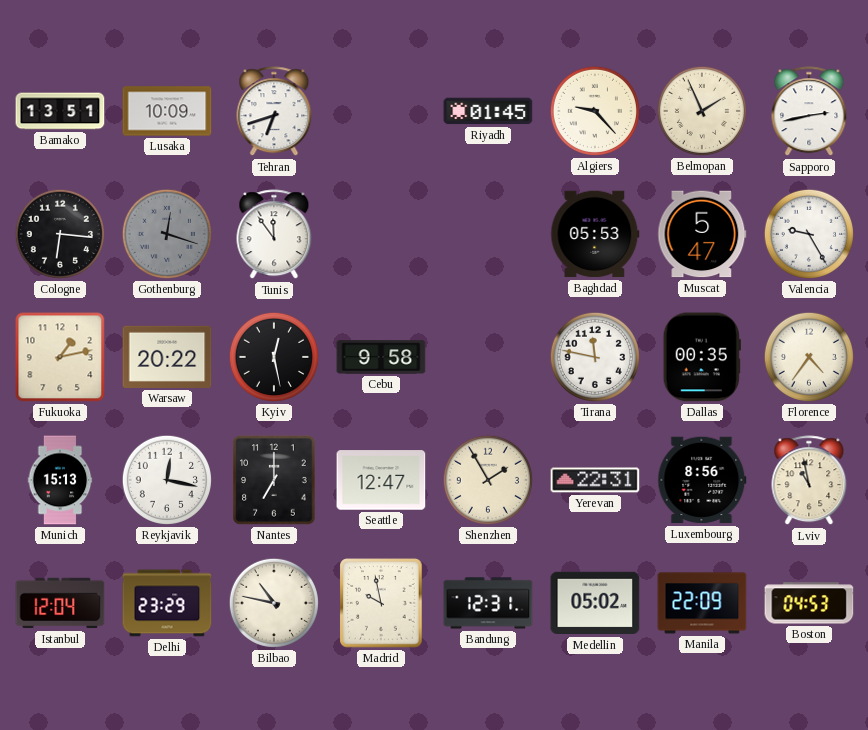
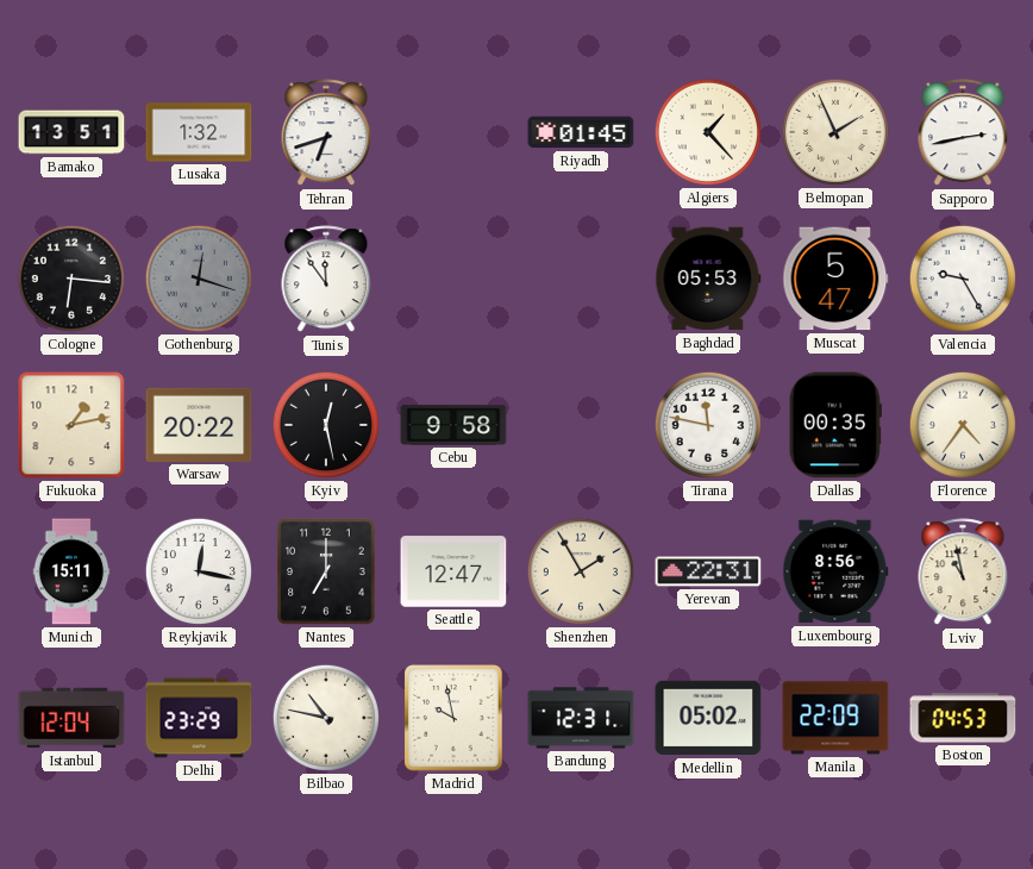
Lusaka: 10:09 -> 1:32
Algiers: 9:23 -> 1:23
Munich: 15:13 -> 15:11
